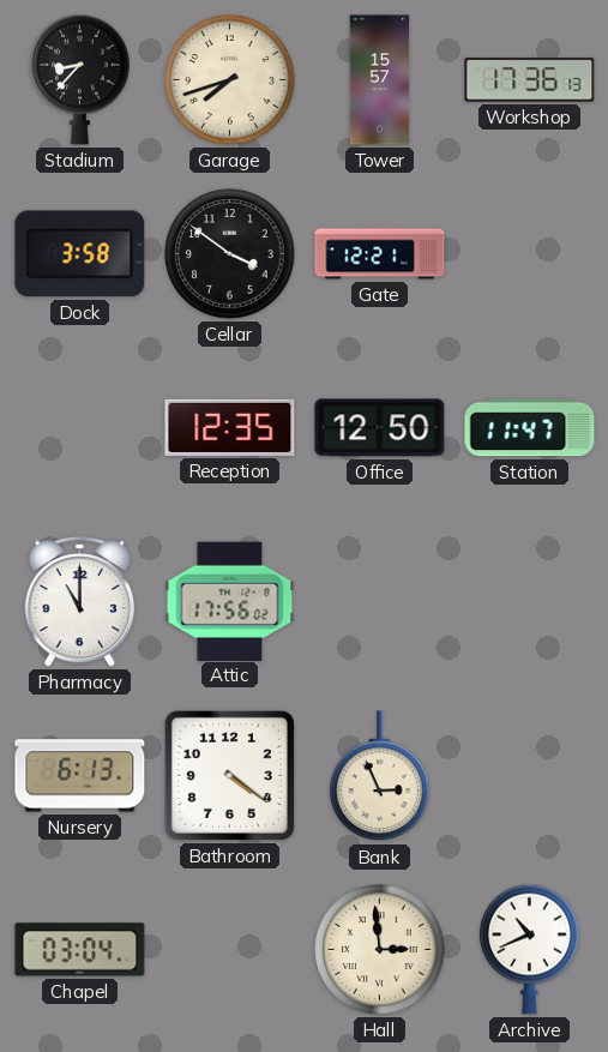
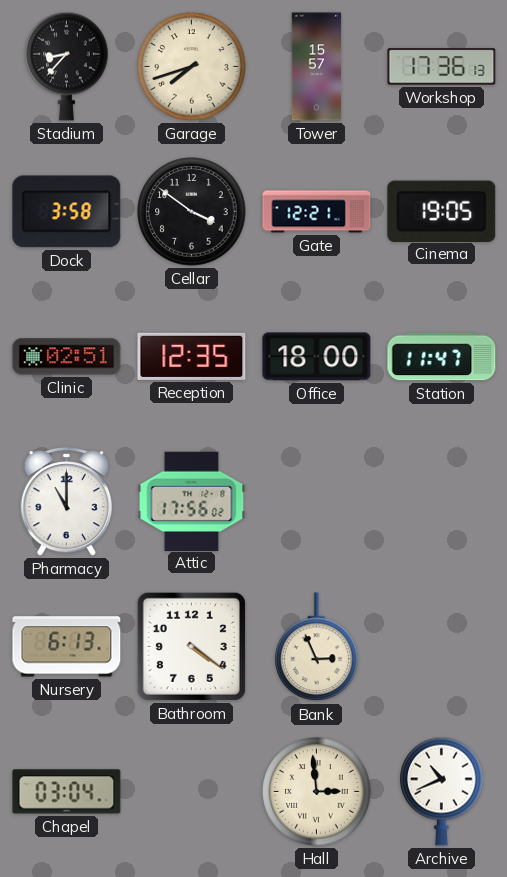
Cinema: none -> 19:05
Clinic: none -> 02:51
Office: 12:50 -> 18:00
